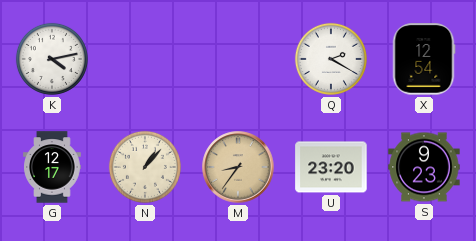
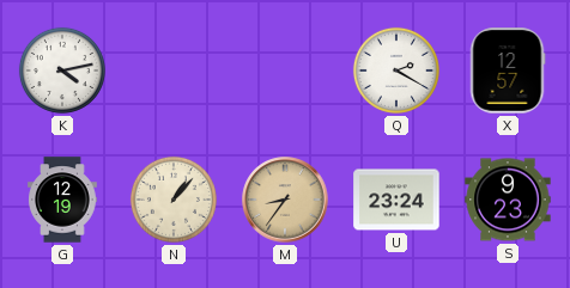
X: 12:54 -> 12:57
G: 12:17 -> 12:19
U: 23:20 -> 23:24
